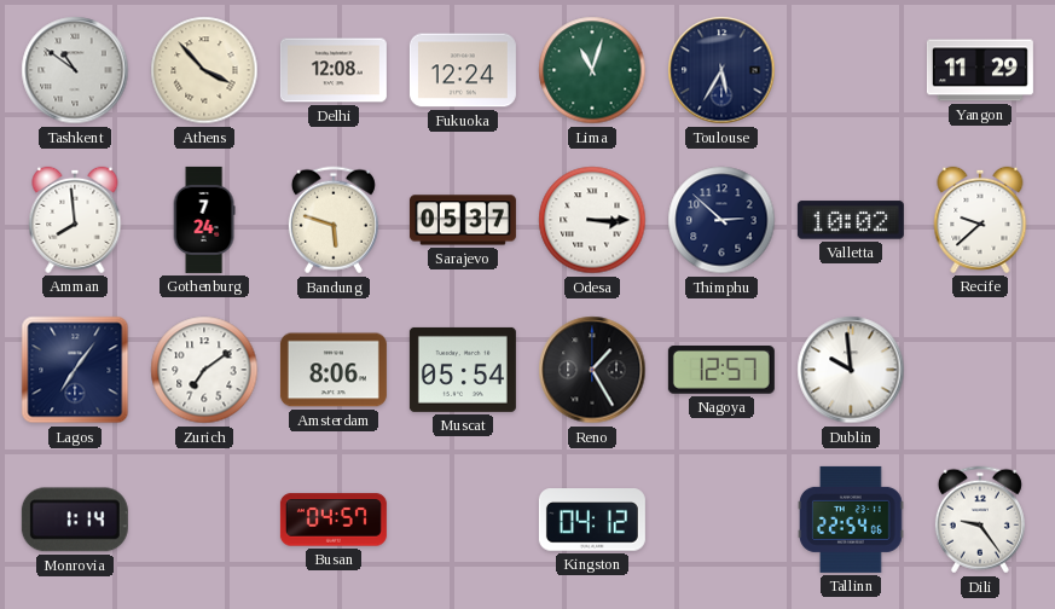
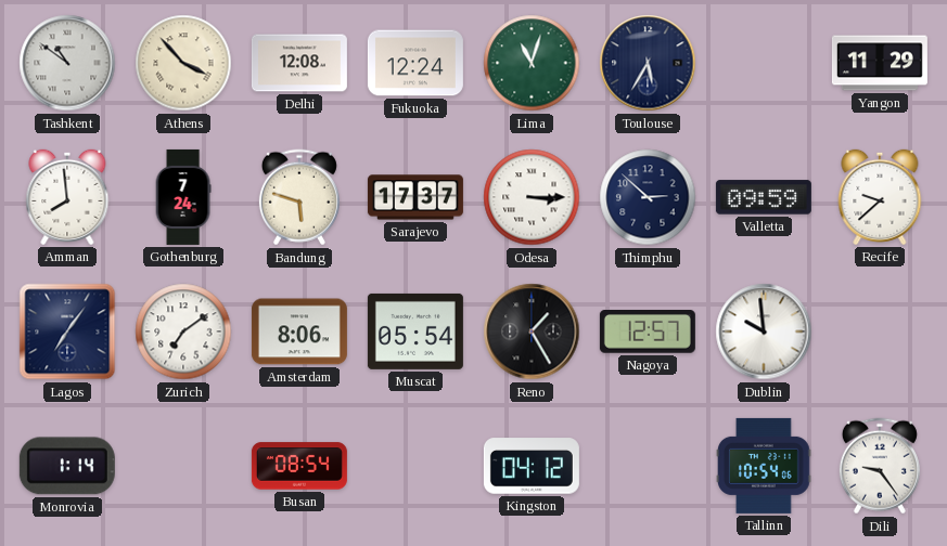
Sarajevo: 05:37 -> 17:37
Valletta: 10:02 -> 09:59
Busan: 04:57 -> 08:54
Tallinn: 22:54 -> 10:54
